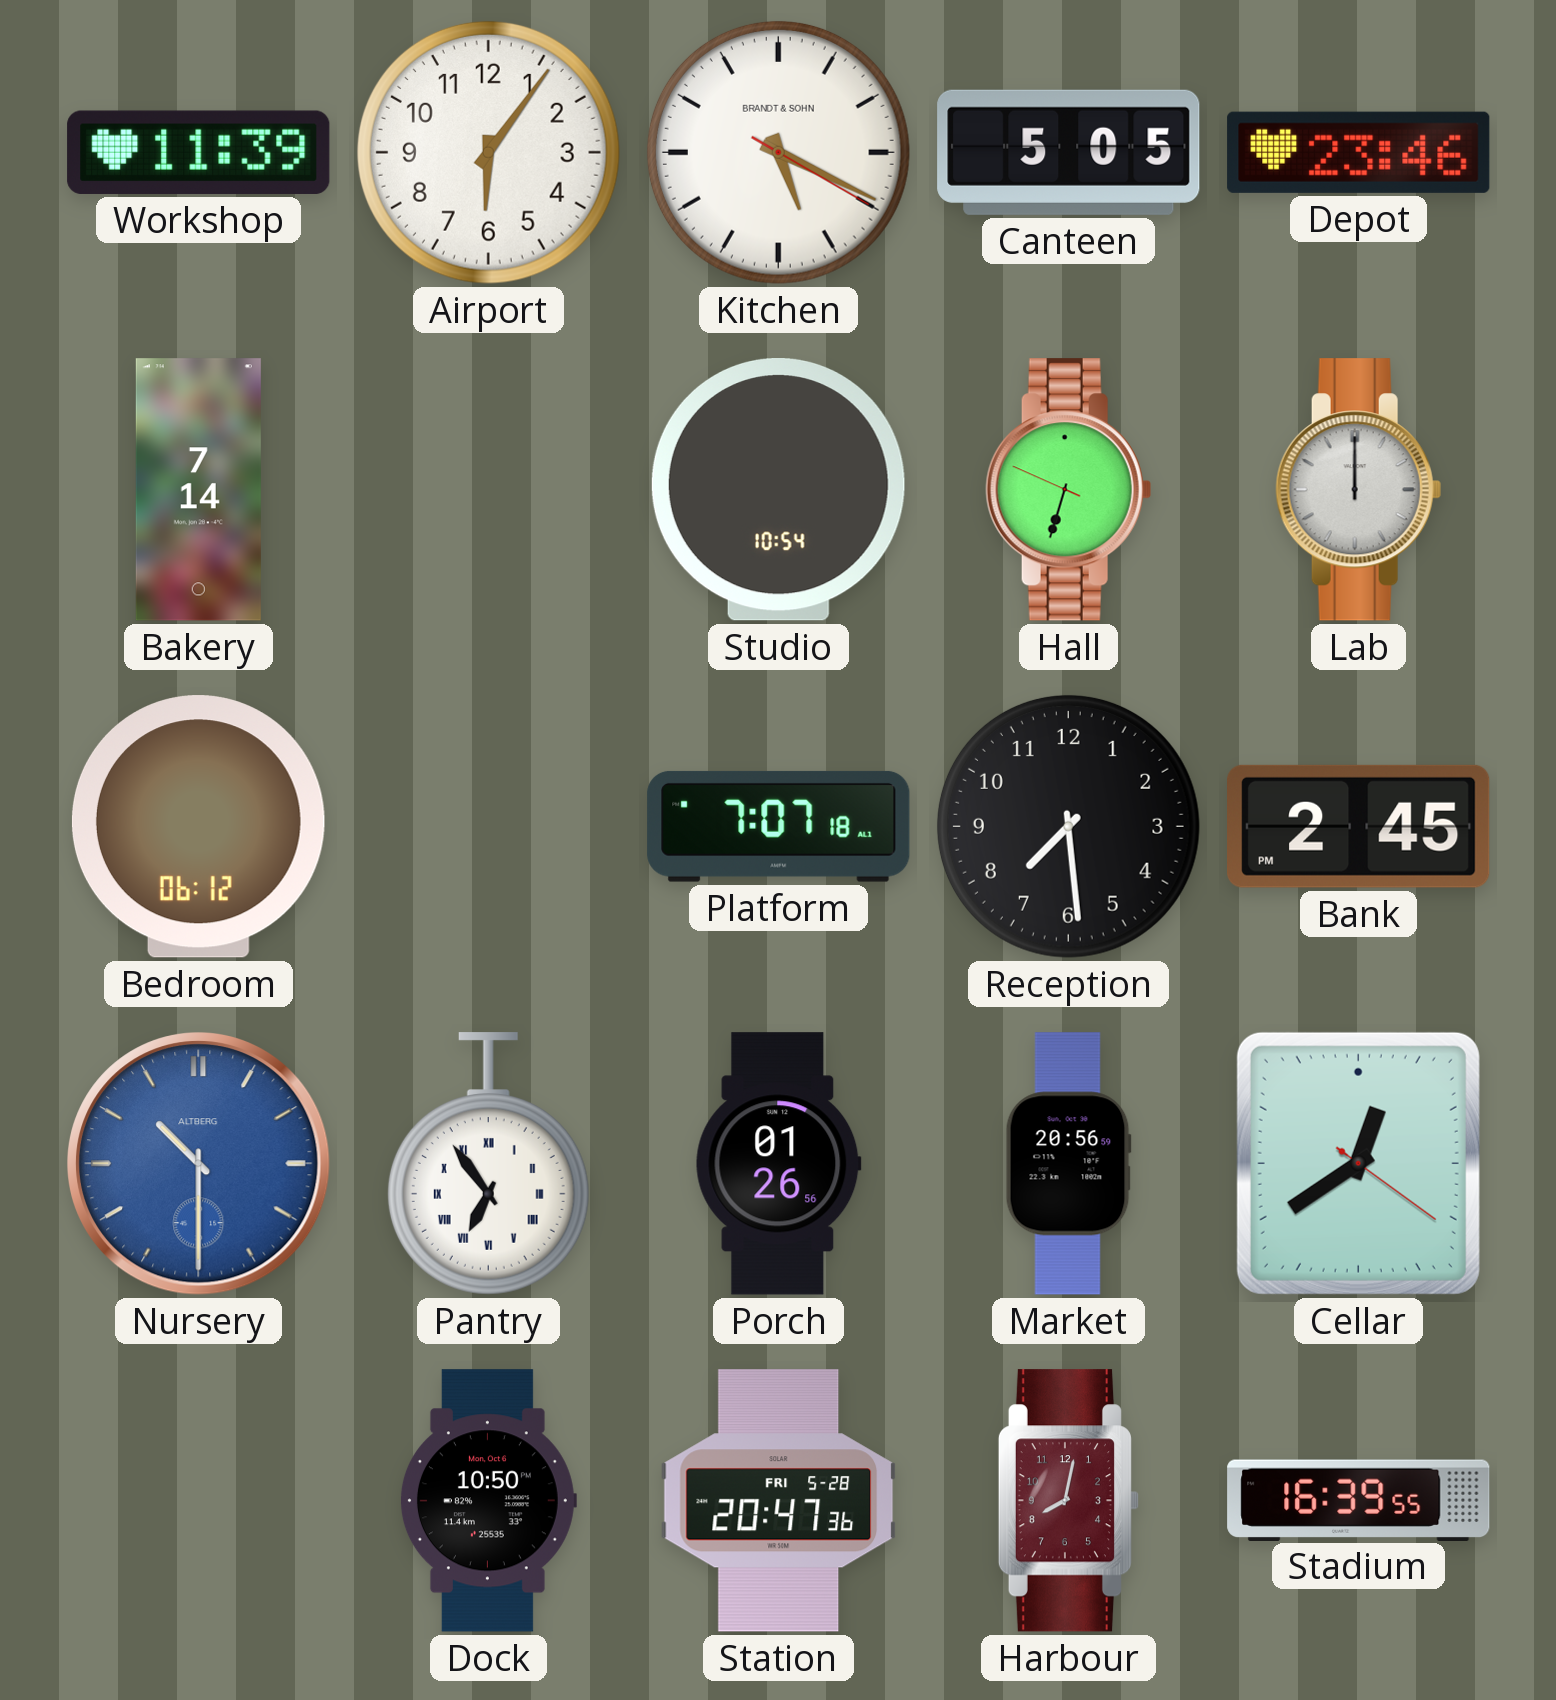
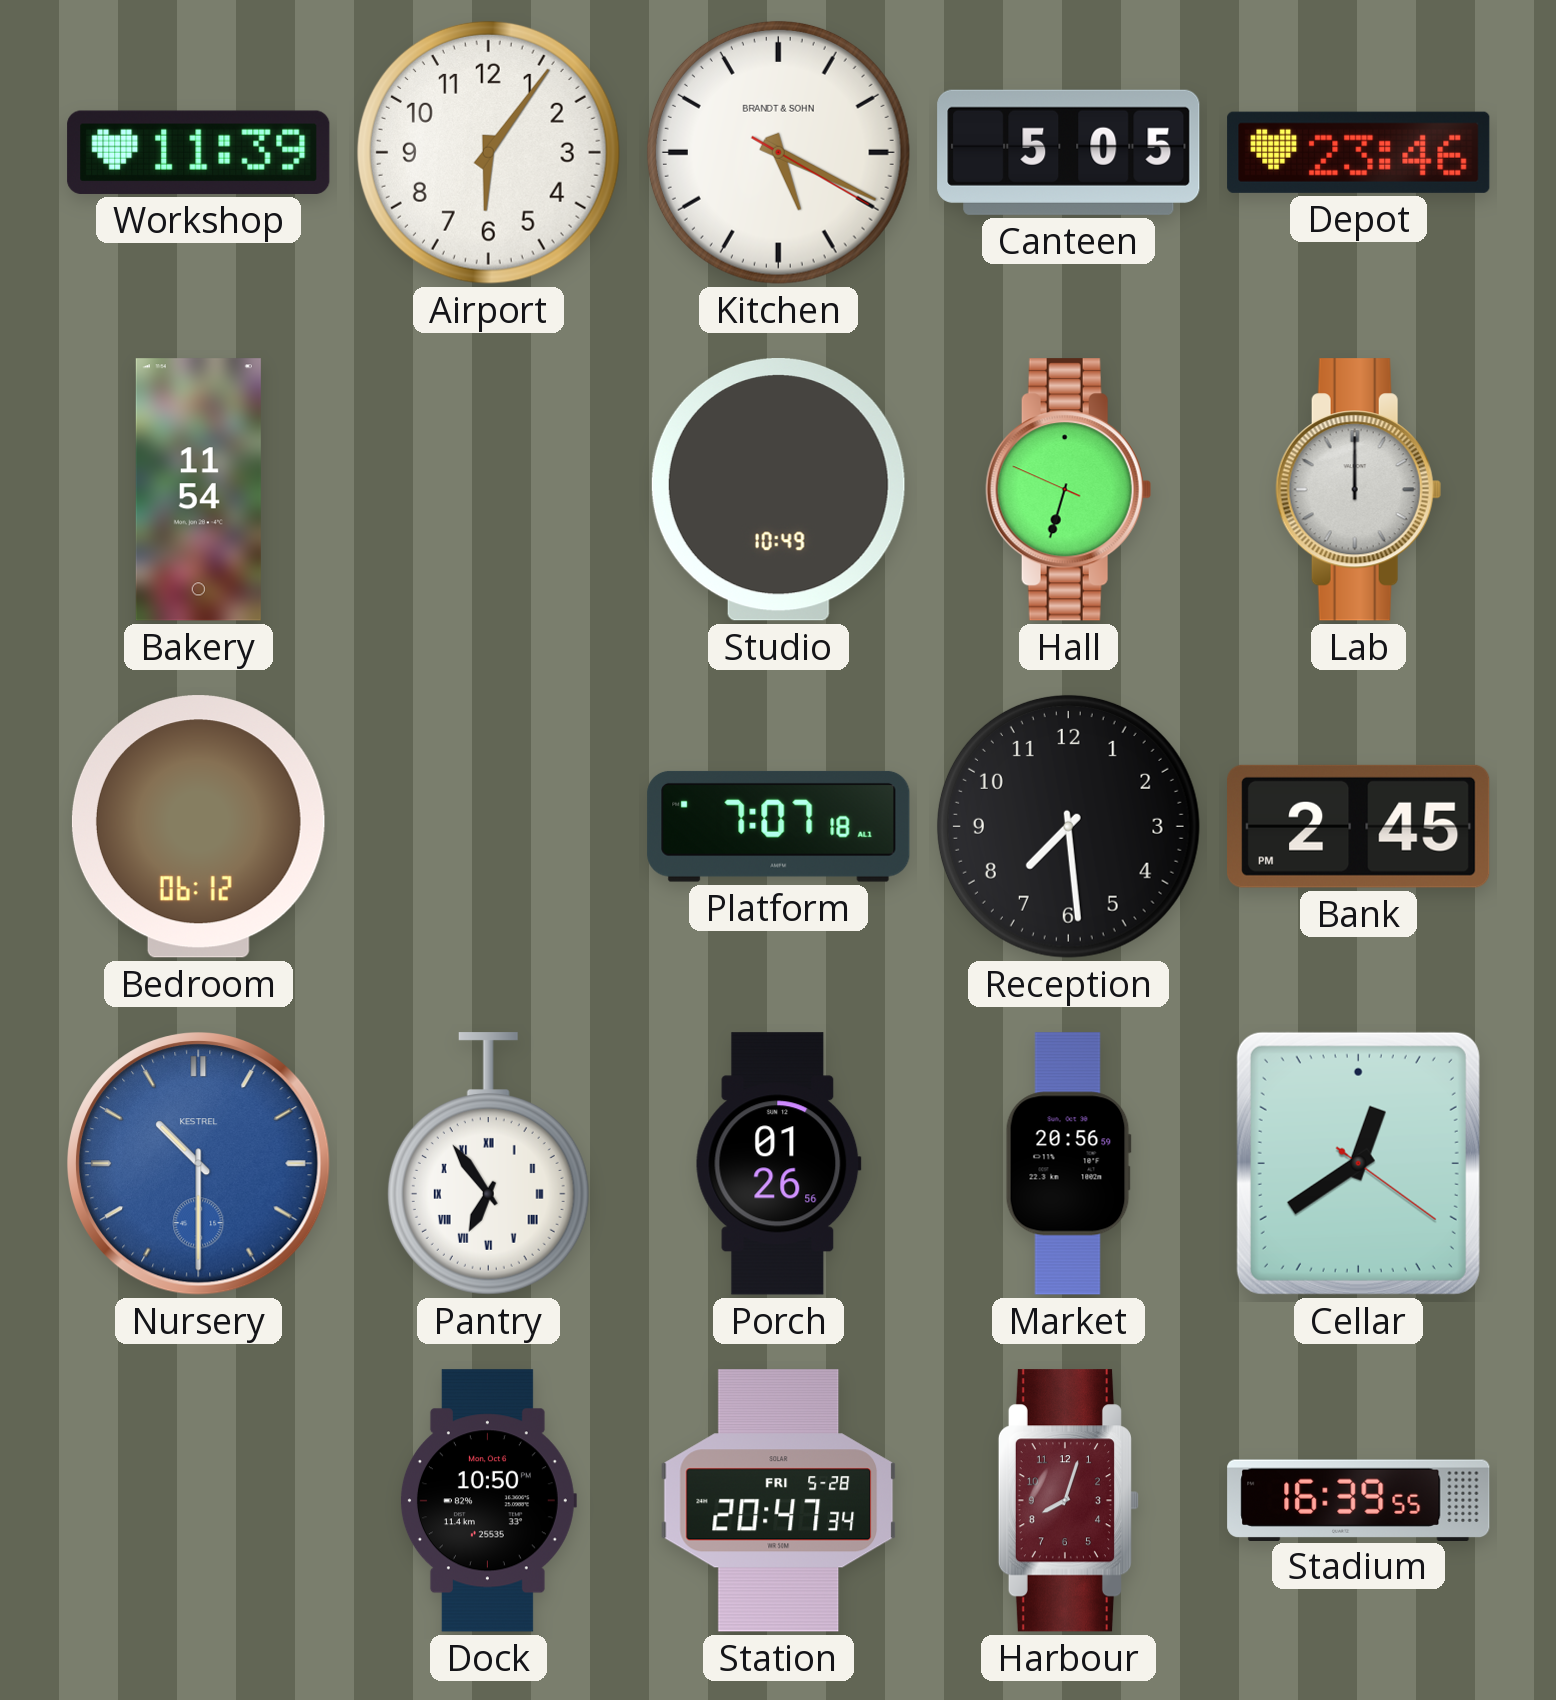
Bakery: 7:14 -> 11:54
Studio: 10:54 -> 10:49
Nursery brand: ALTBERG -> KESTREL
Station: 20:47:36 -> 20:47:34
Harbour: 8:02 -> 8:03
